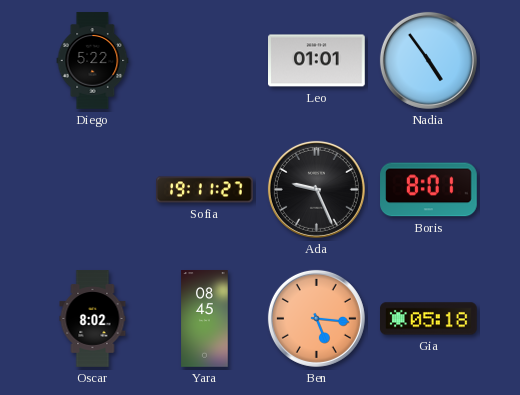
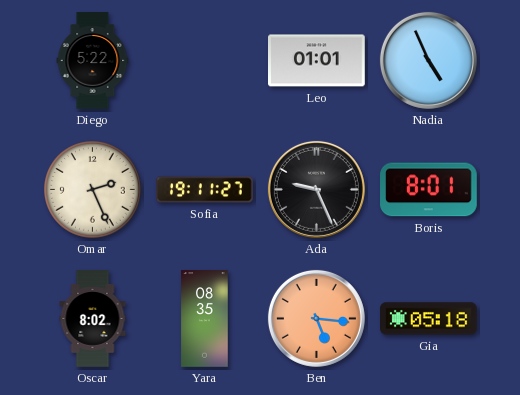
Nadia: 4:54 -> 4:56
Omar: none -> 2:26
Yara: 08:45 -> 08:35
